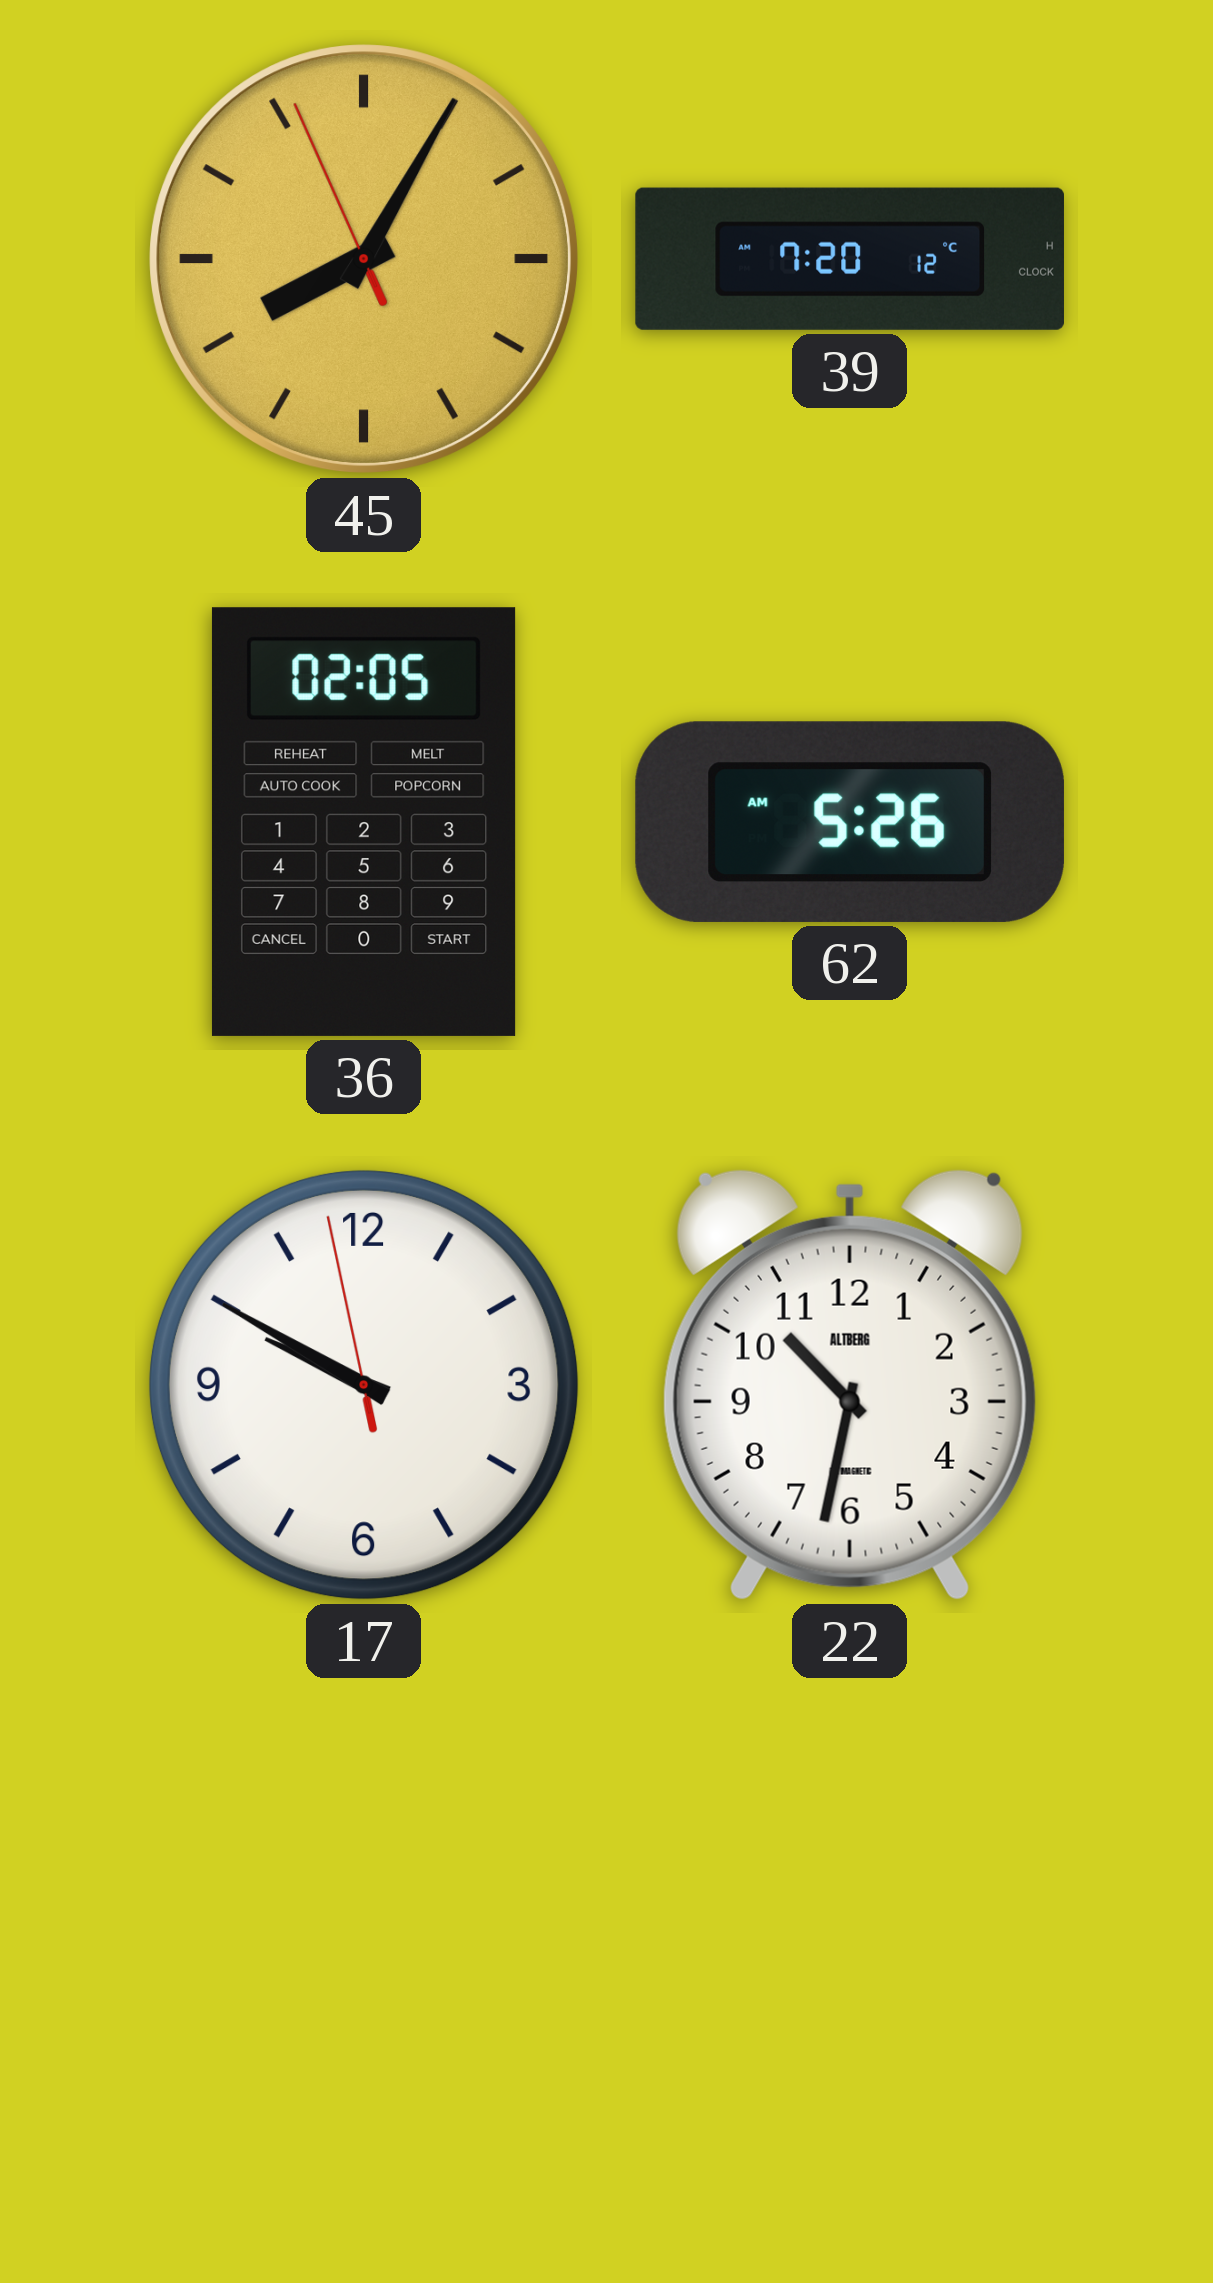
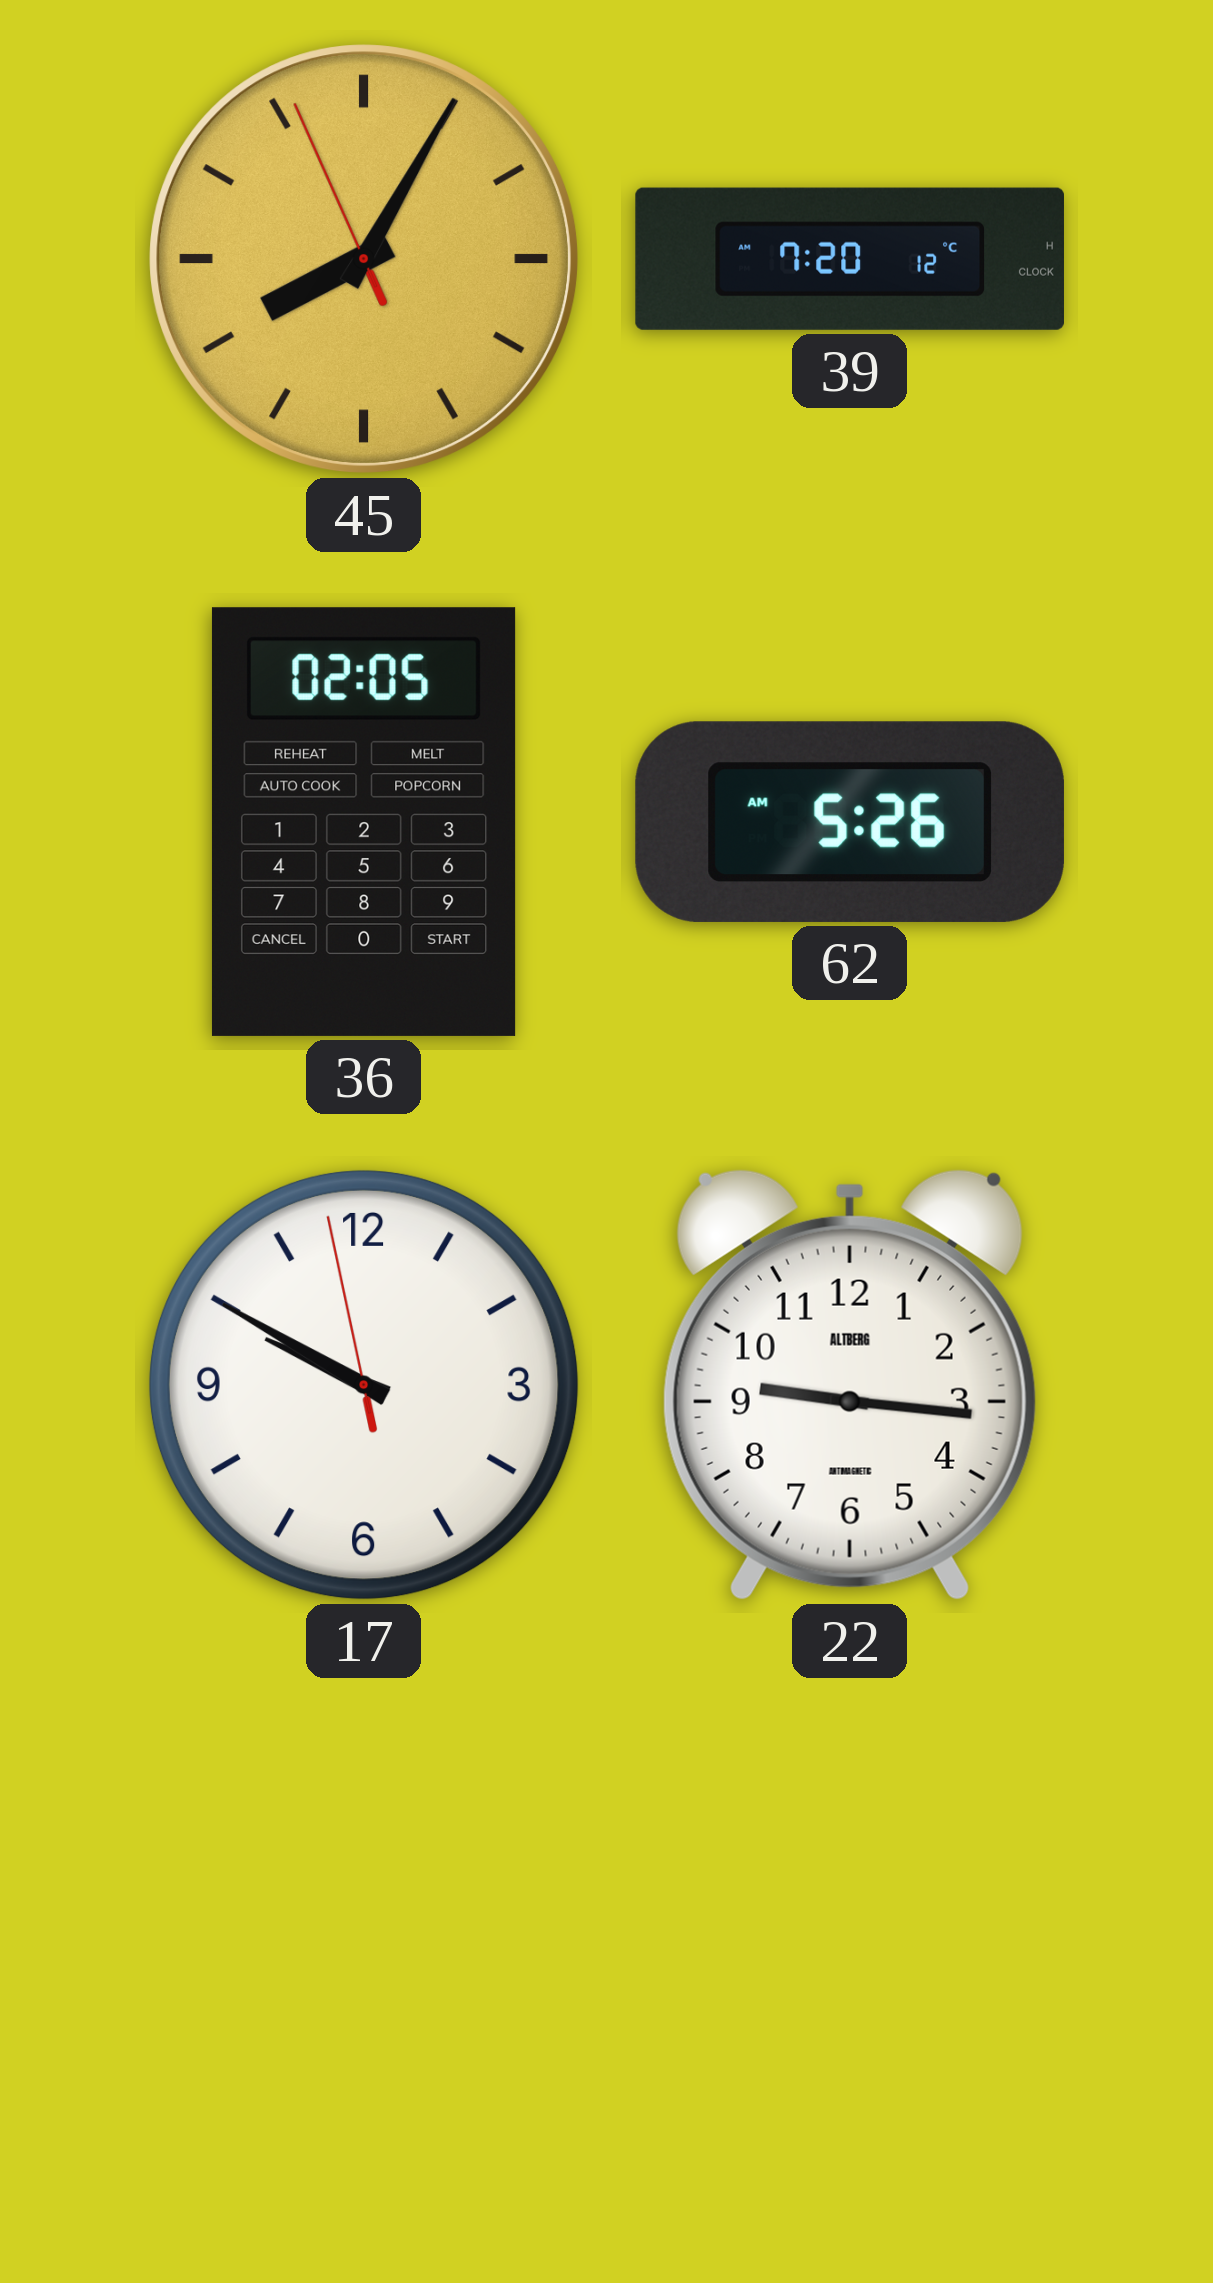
22: 10:32 -> 9:16
